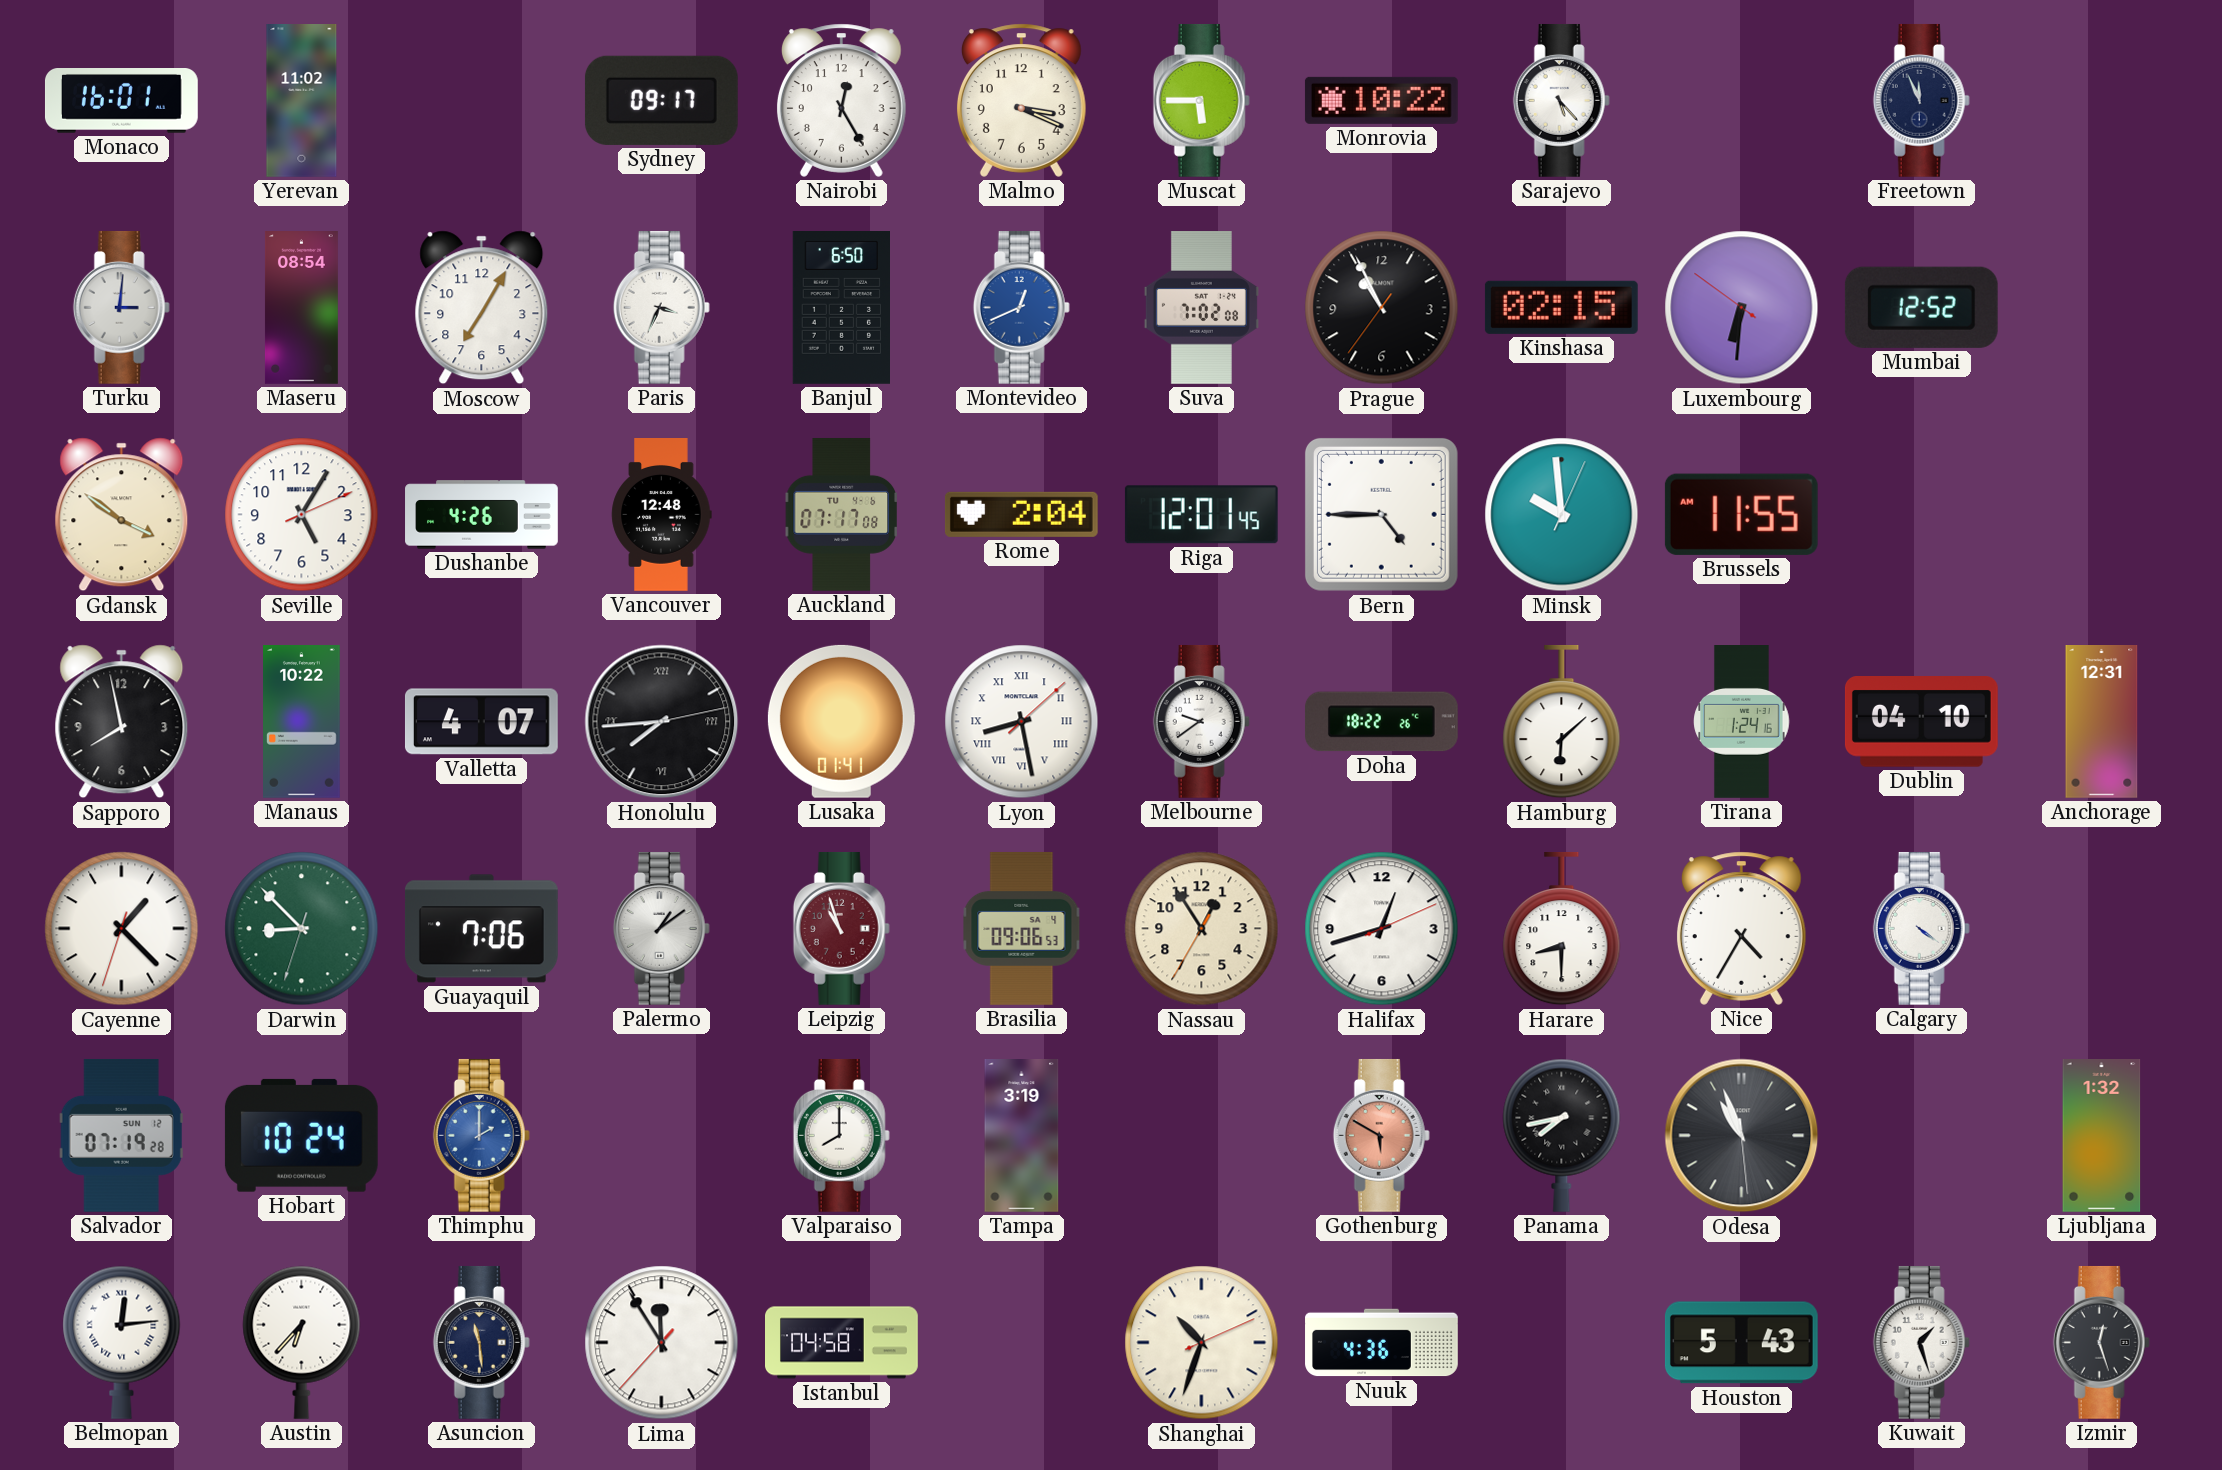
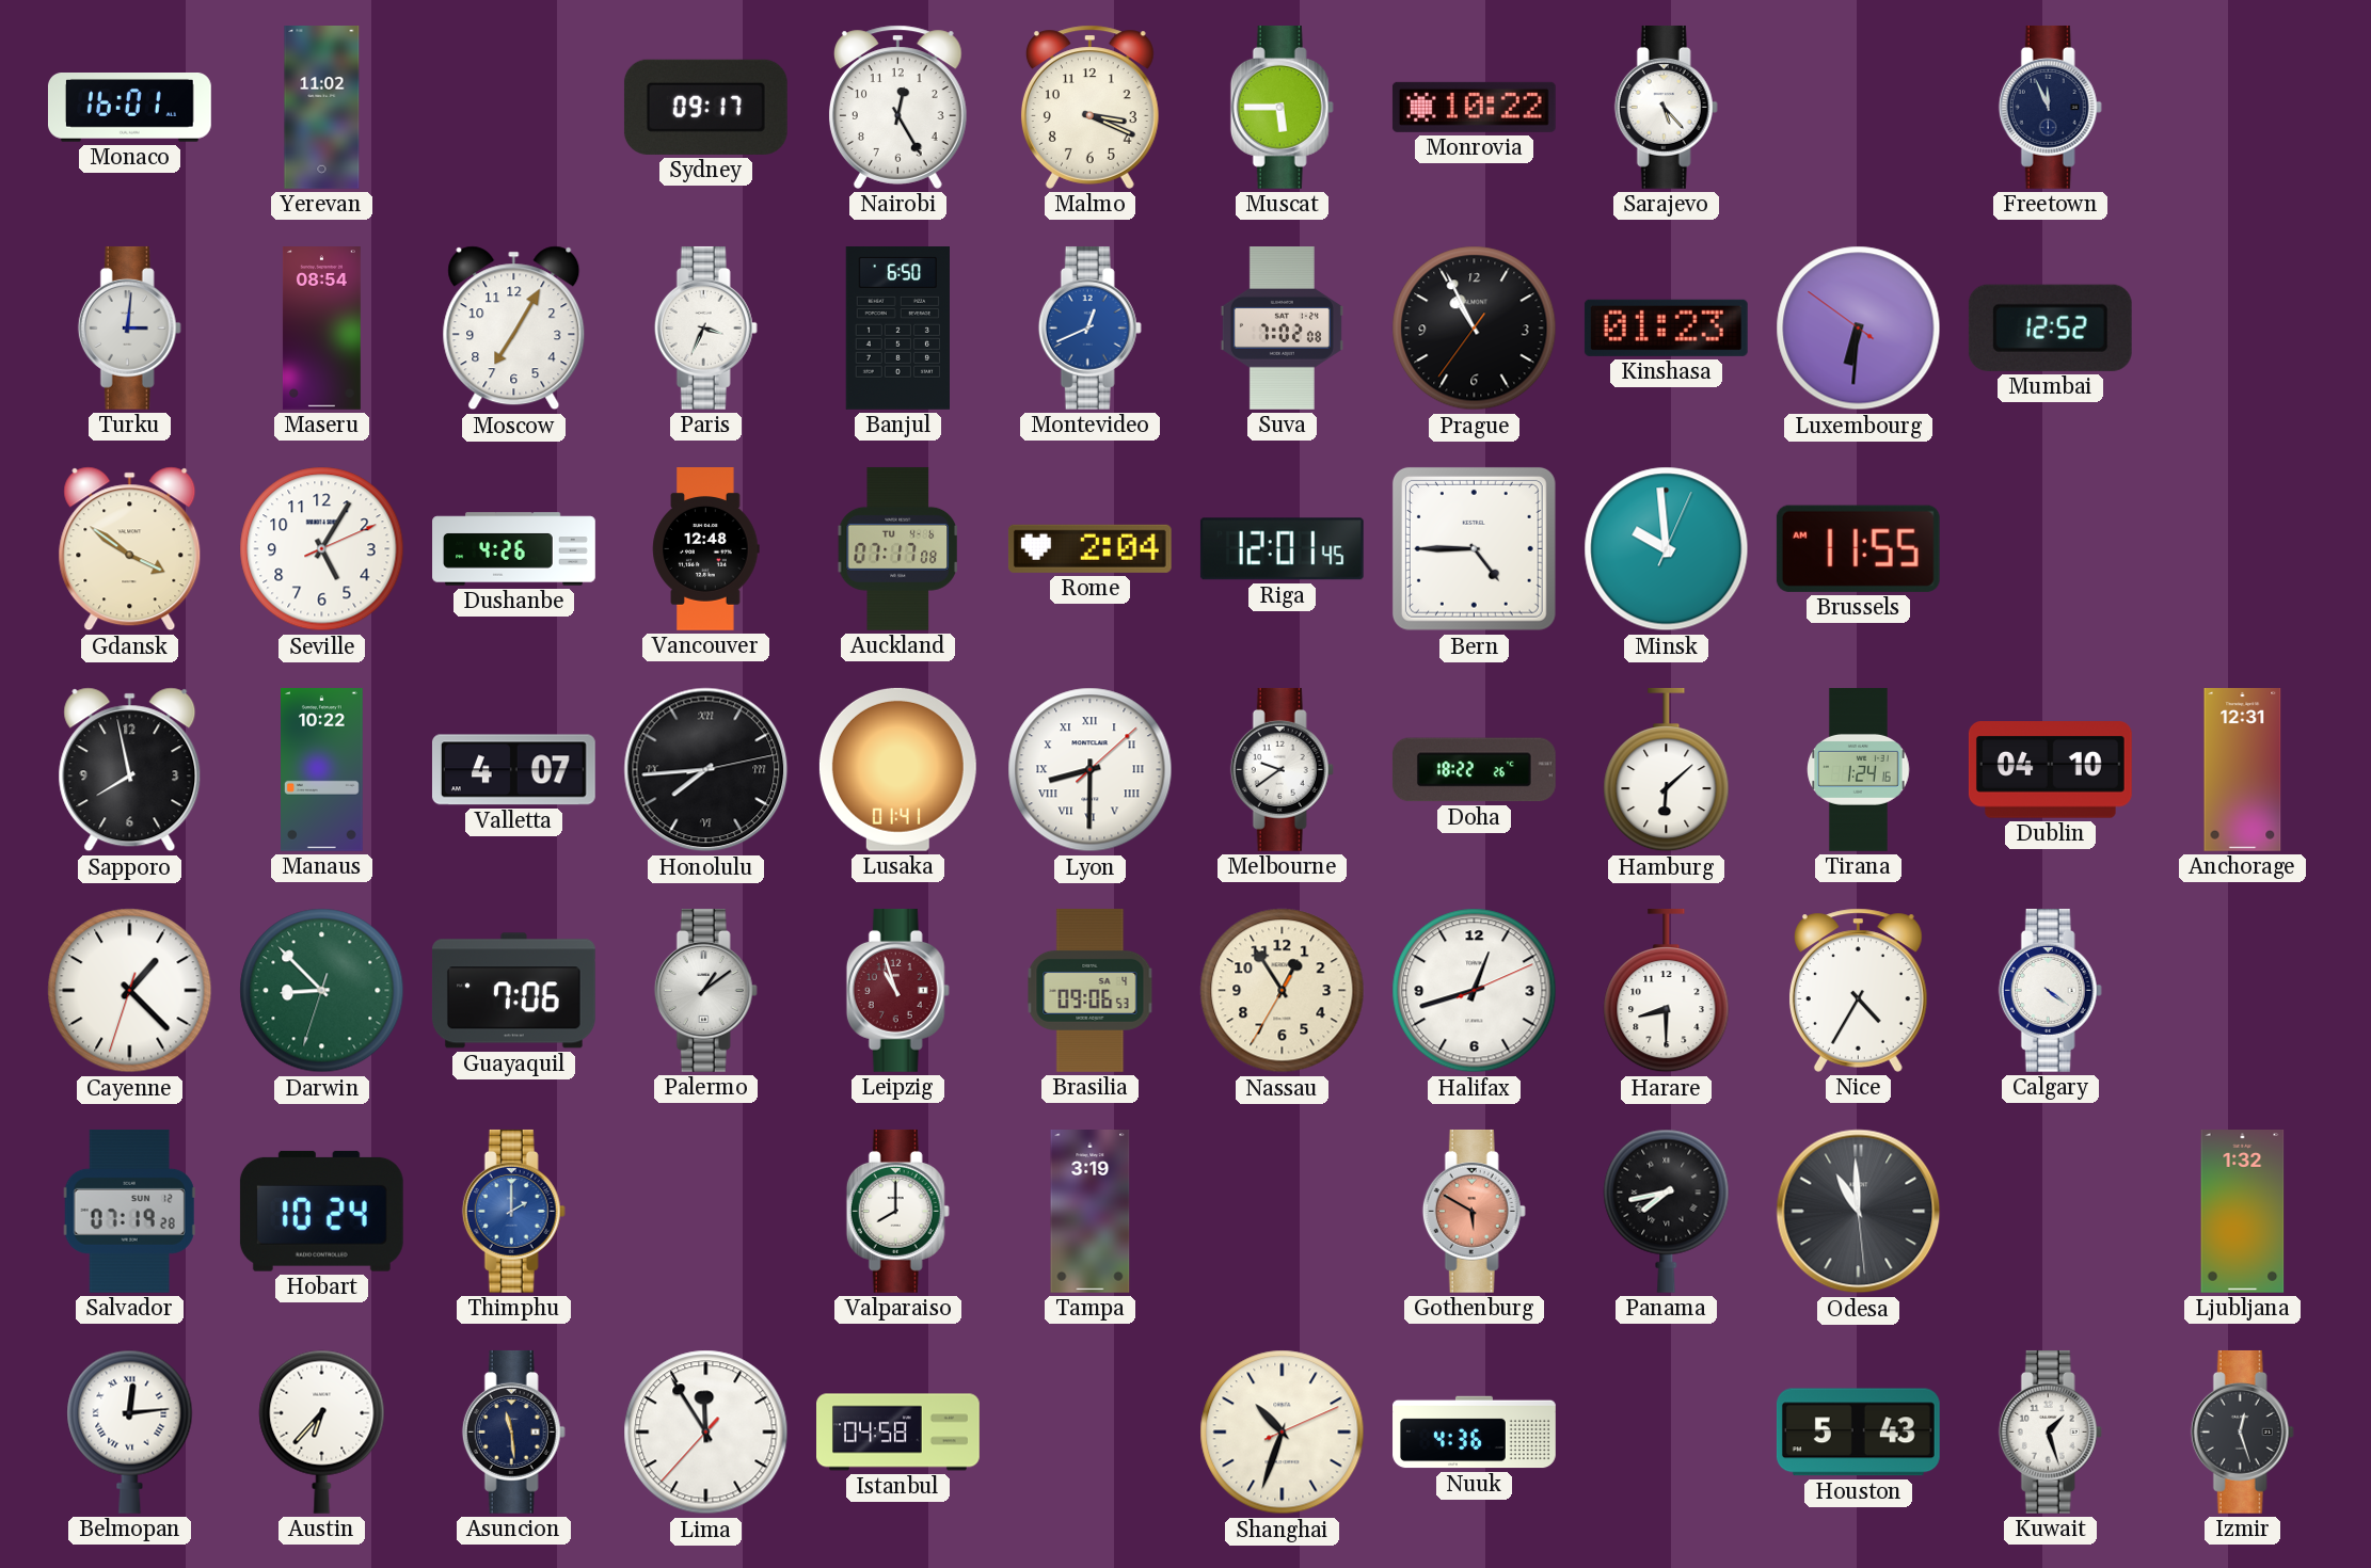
Kinshasa: 02:15 -> 01:23
Lyon: 8:28 -> 8:30
Odesa: 10:56 -> 10:59
